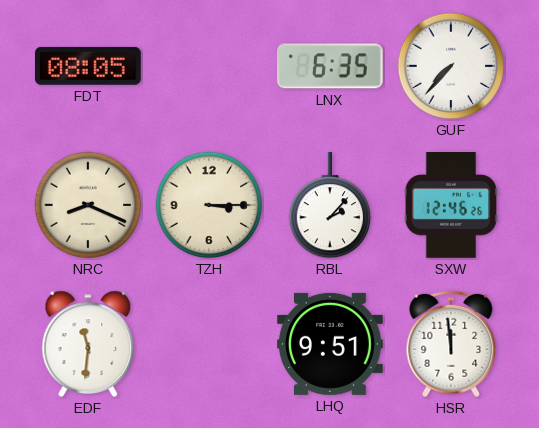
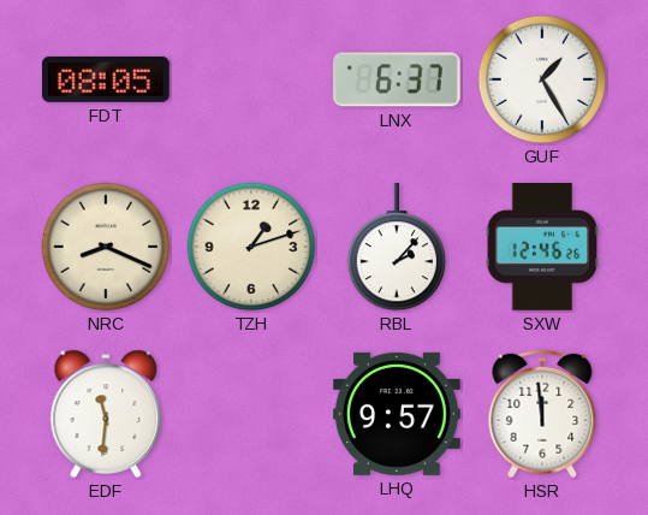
LNX: 6:35 -> 6:37
GUF: 7:37 -> 1:25
TZH: 3:15 -> 1:12
LHQ: 9:51 -> 9:57
